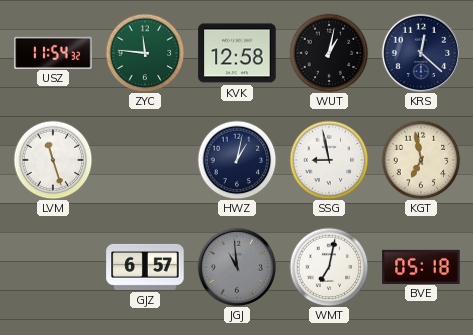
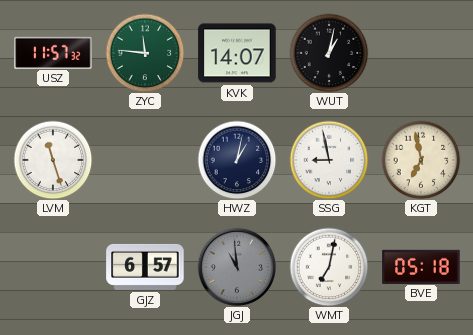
USZ: 11:54 -> 11:57
KVK: 12:58 -> 14:07
KRS: 12:22 -> none
